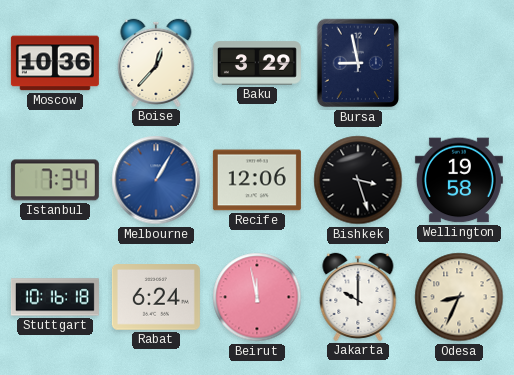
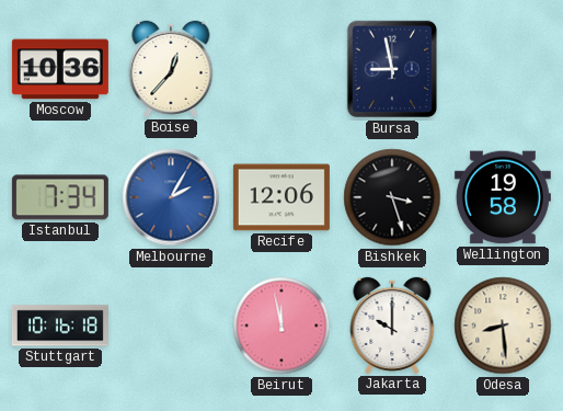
Baku: 3:29 -> none
Melbourne: 1:05 -> 2:05
Rabat: 6:24 -> none
Odesa: 8:34 -> 8:29
